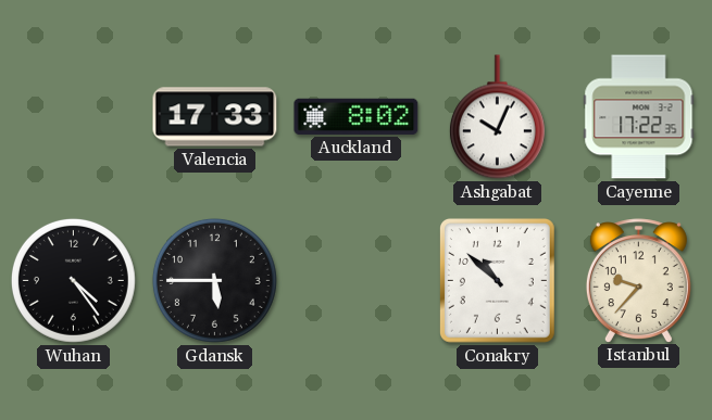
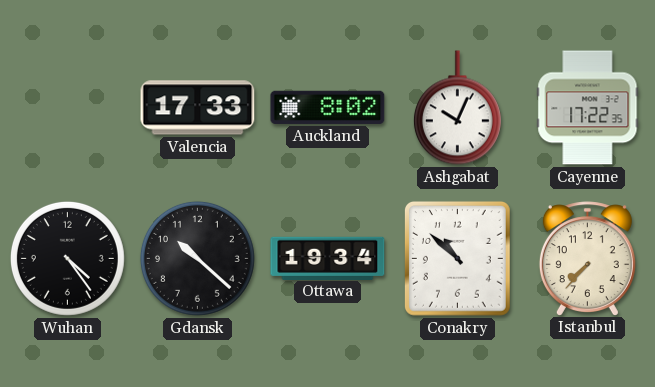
Gdansk: 5:45 -> 10:22
Ottawa: none -> 19:34
Istanbul: 9:37 -> 7:37
